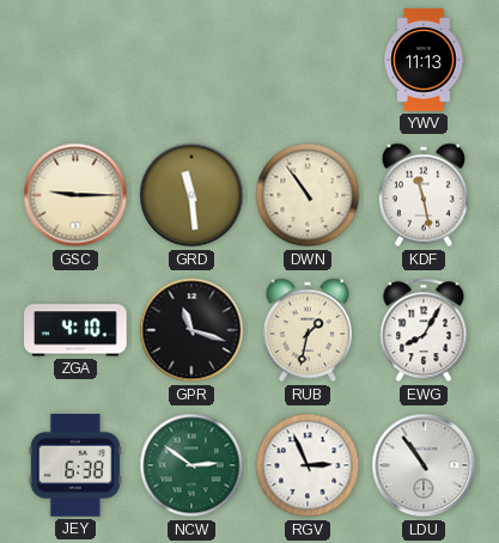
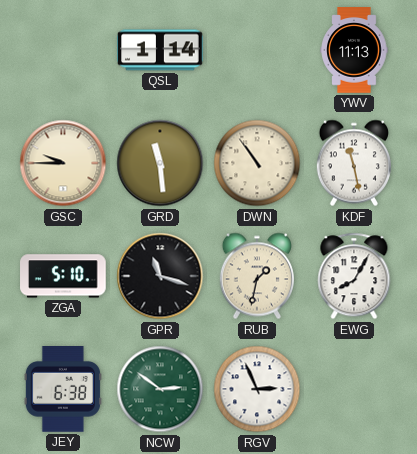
QSL: none -> 1:14
GSC: 9:15 -> 9:45
ZGA: 4:10 -> 5:10
LDU: 10:54 -> none
